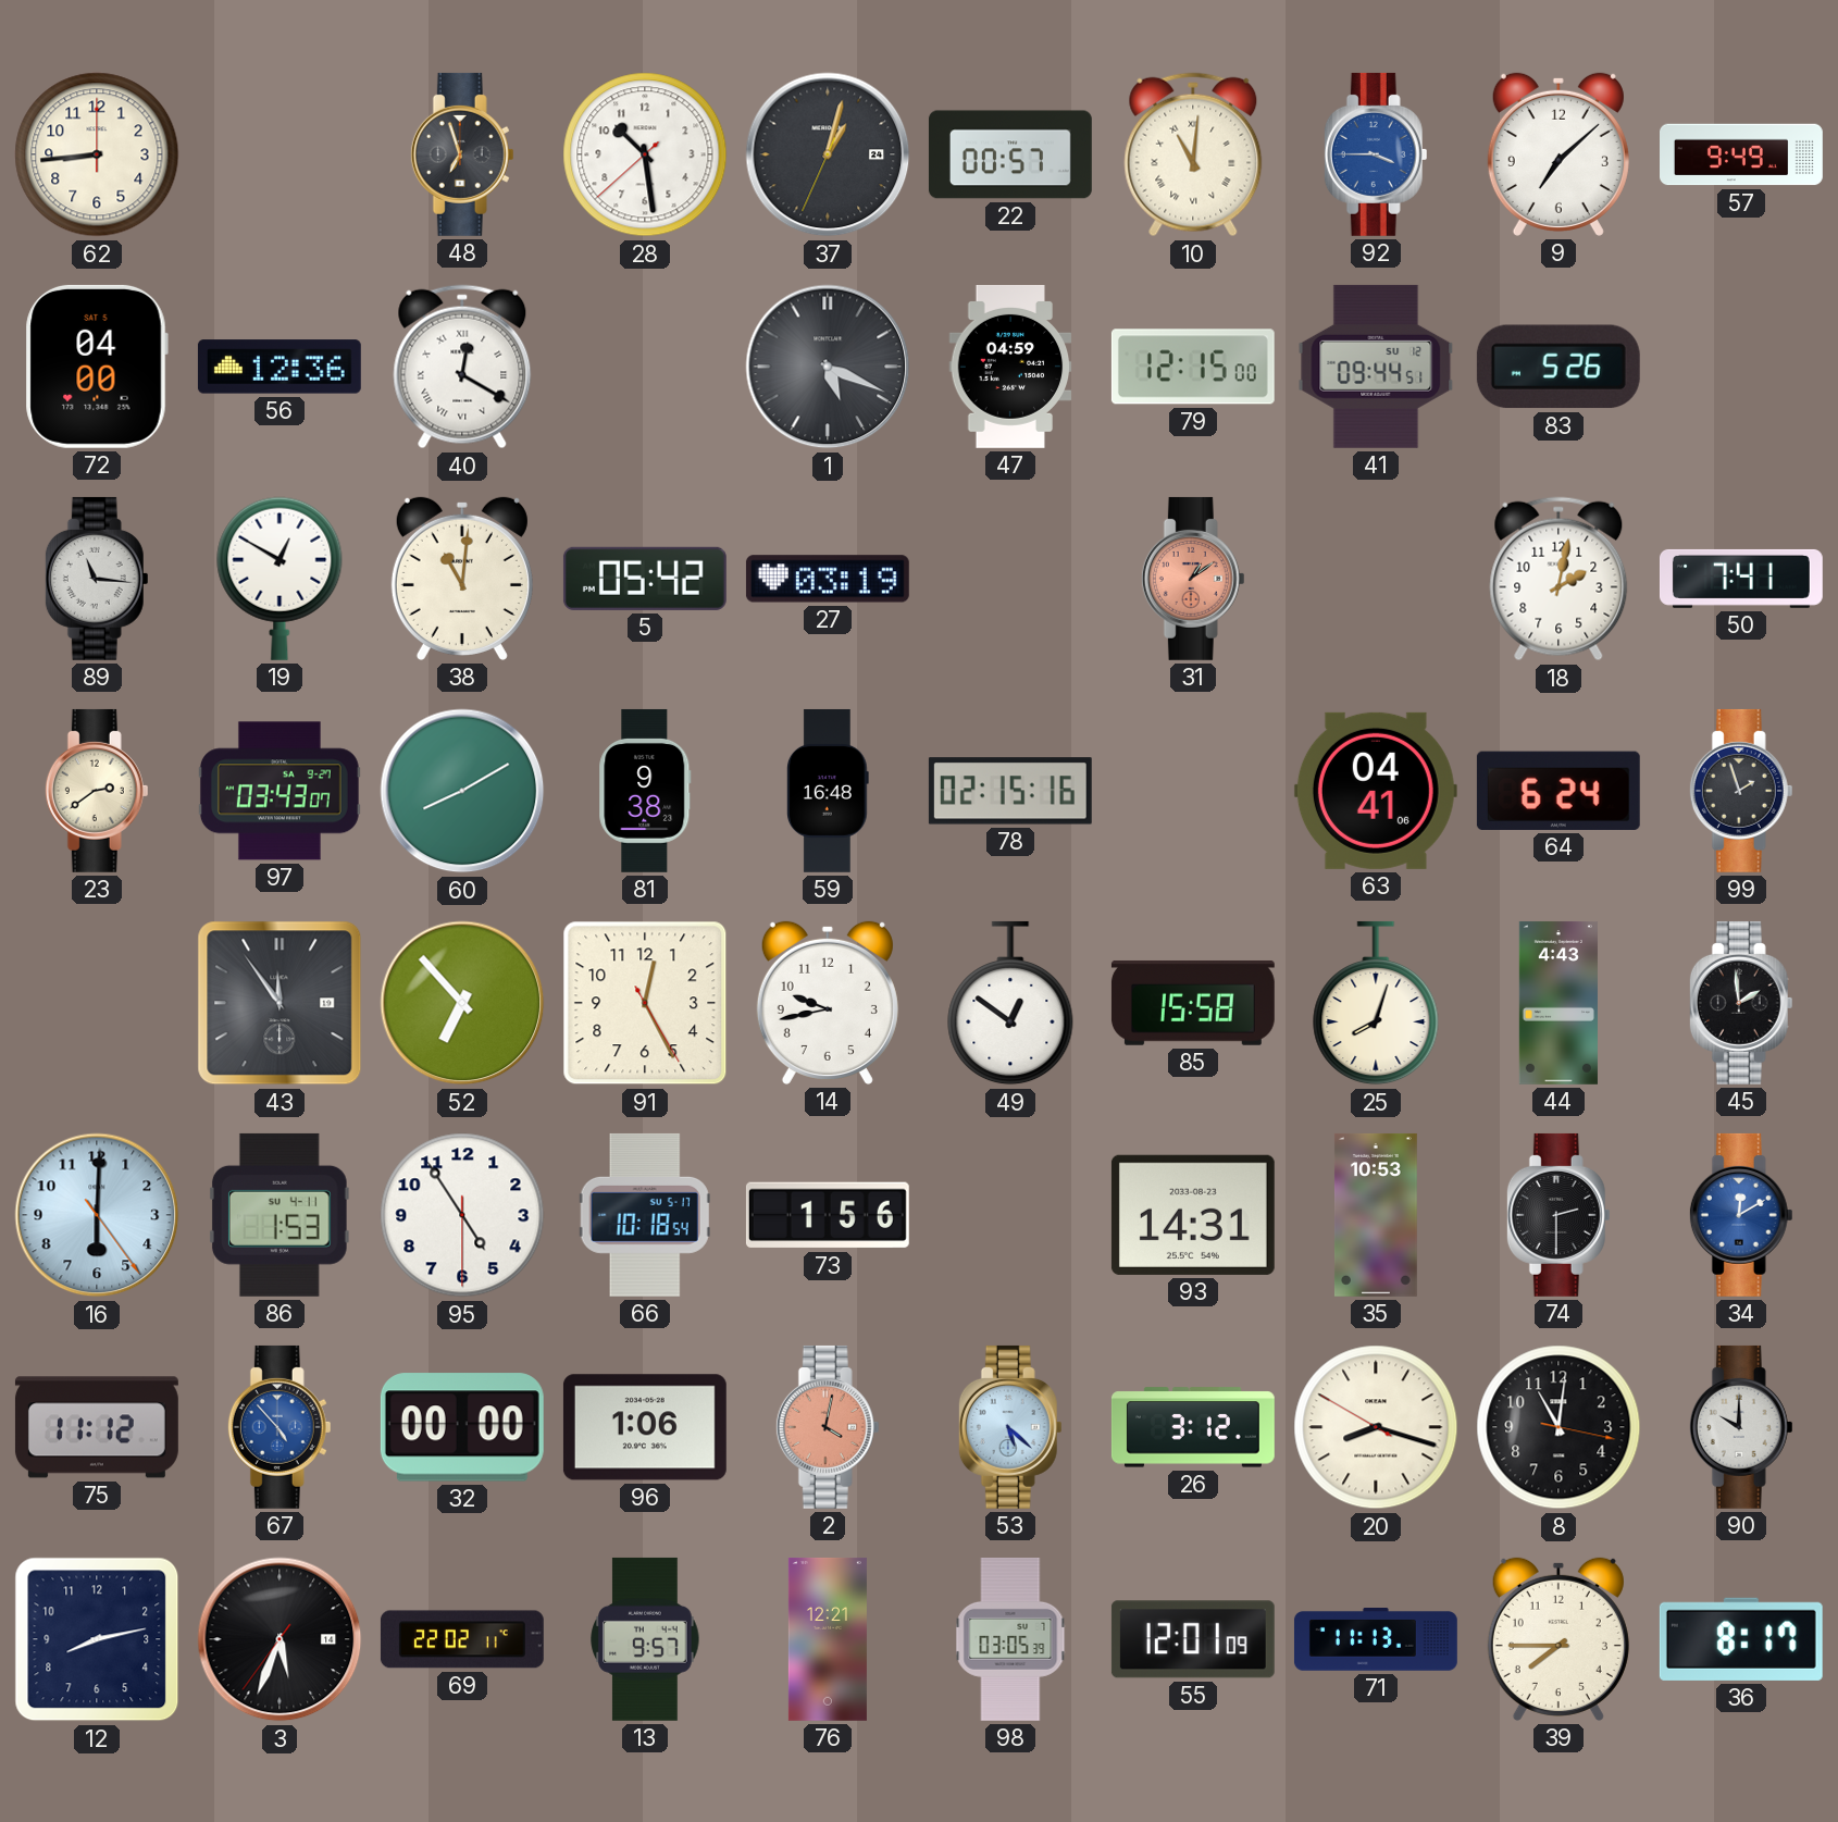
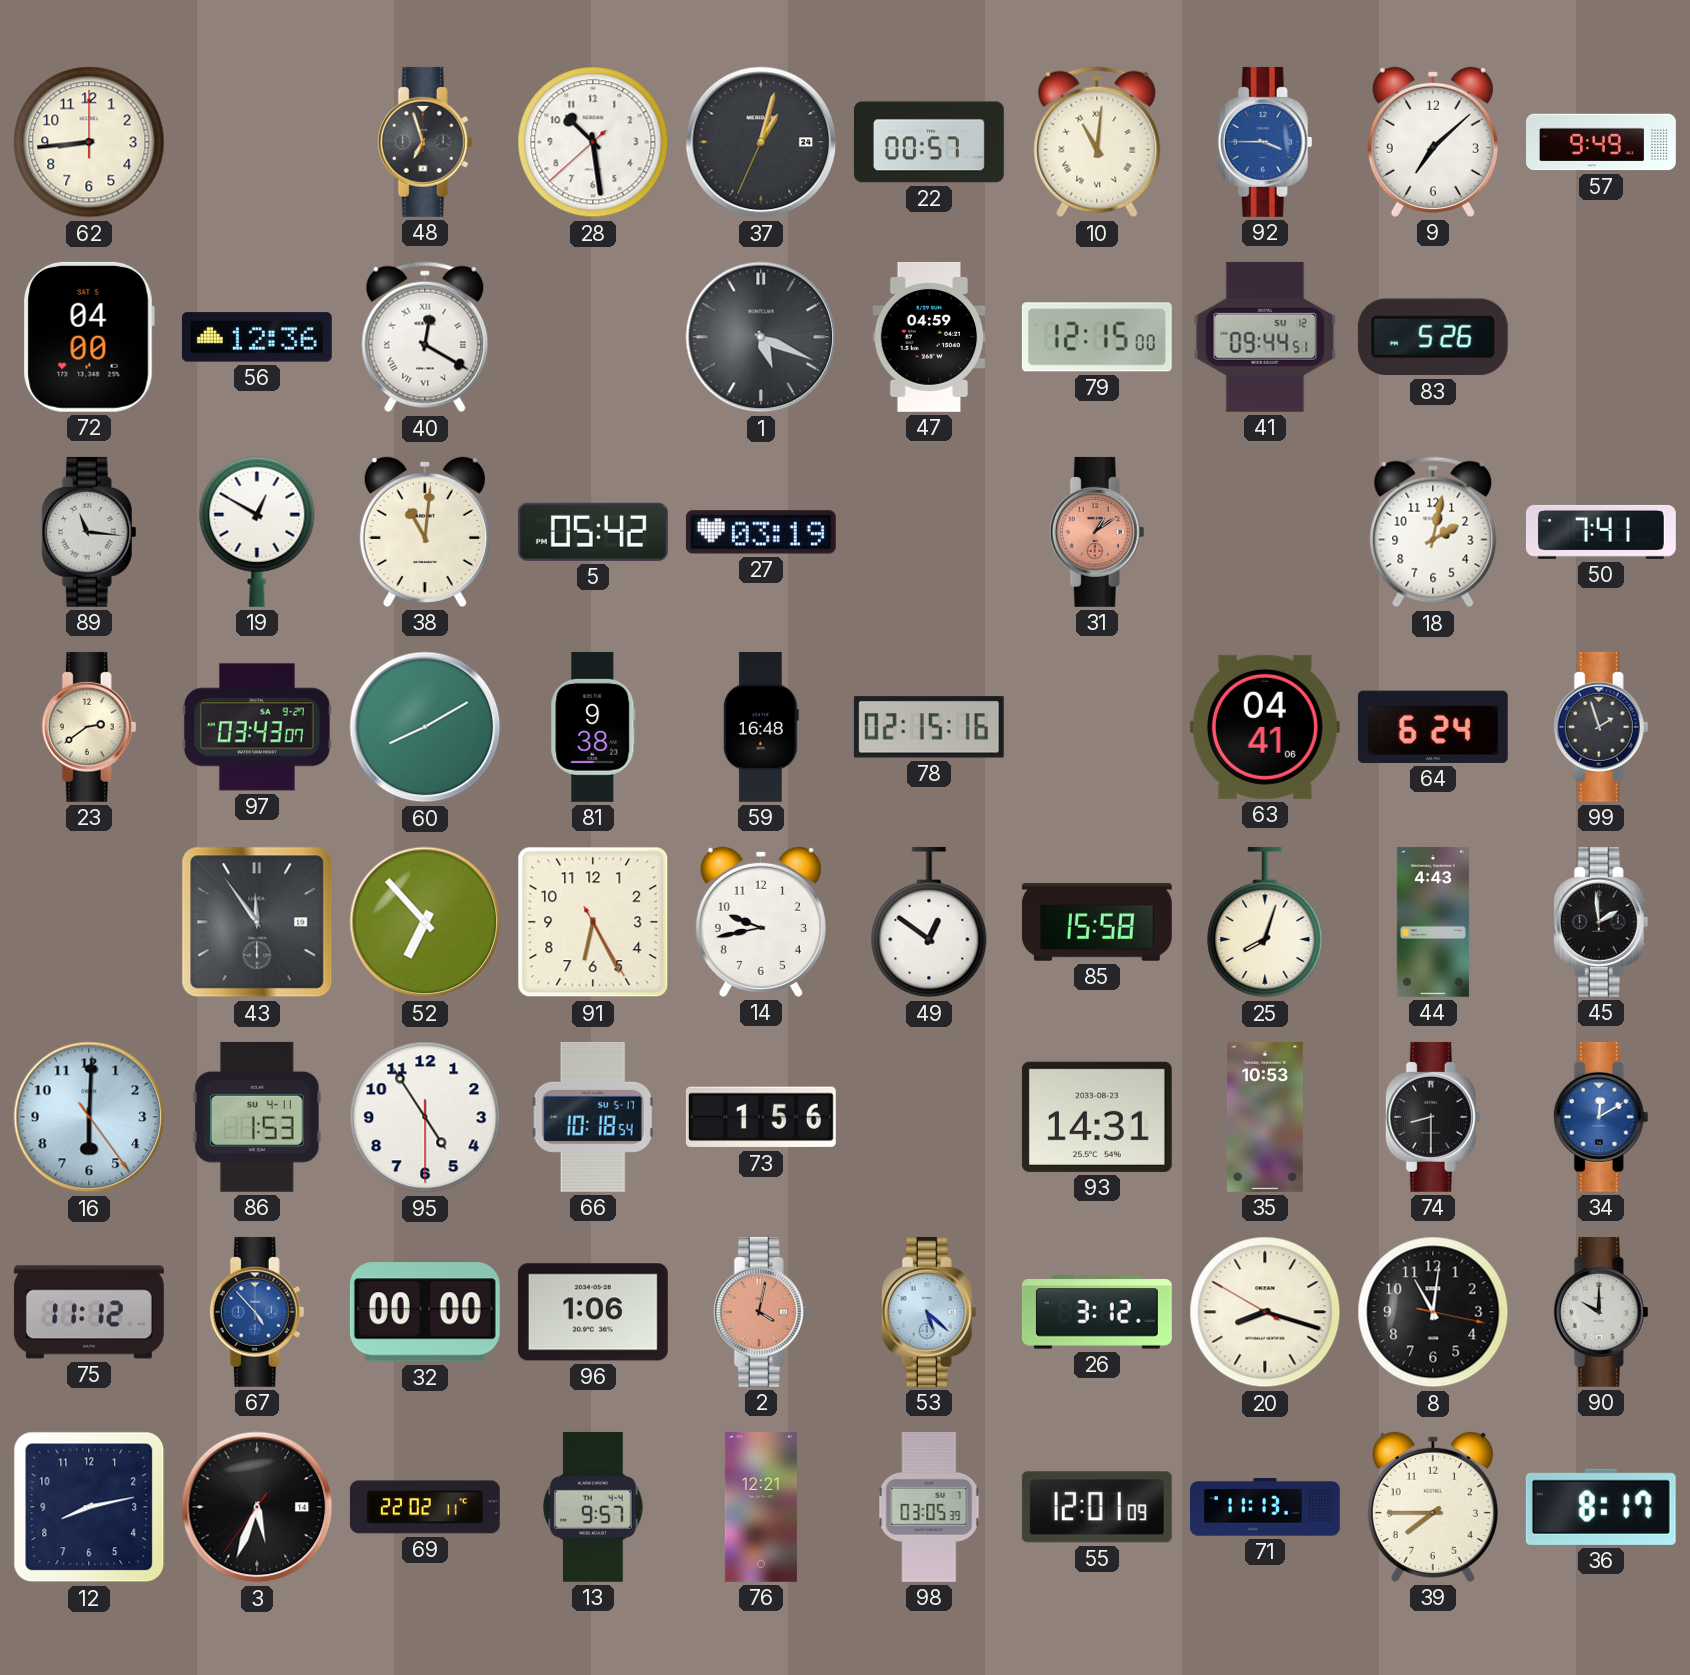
91: 12:25 -> 6:25
74: 2:30 -> 8:30
